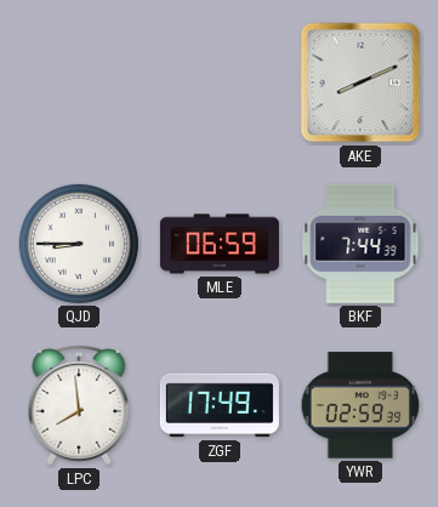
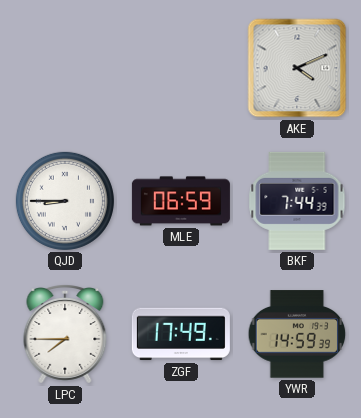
AKE: 8:11 -> 4:11
LPC: 7:59 -> 7:45
YWR: 02:59 -> 14:59
